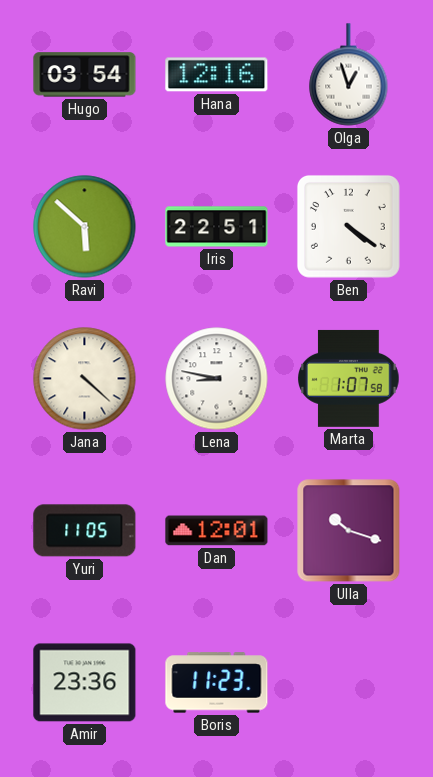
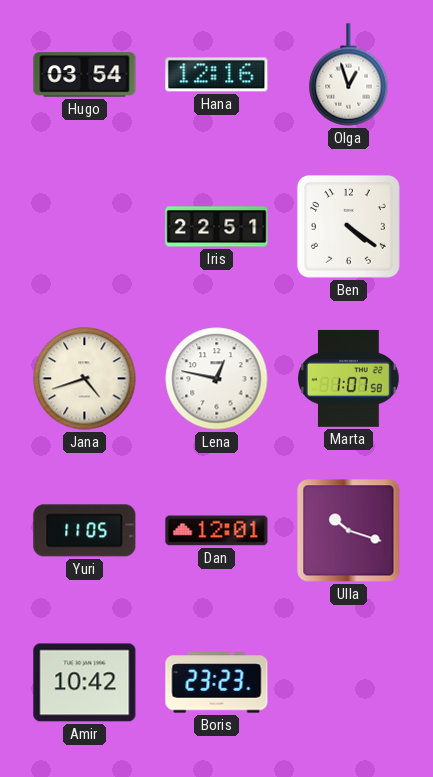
Ravi: 5:52 -> none
Jana: 4:22 -> 4:42
Lena: 8:47 -> 12:47
Amir: 23:36 -> 10:42
Boris: 11:23 -> 23:23
